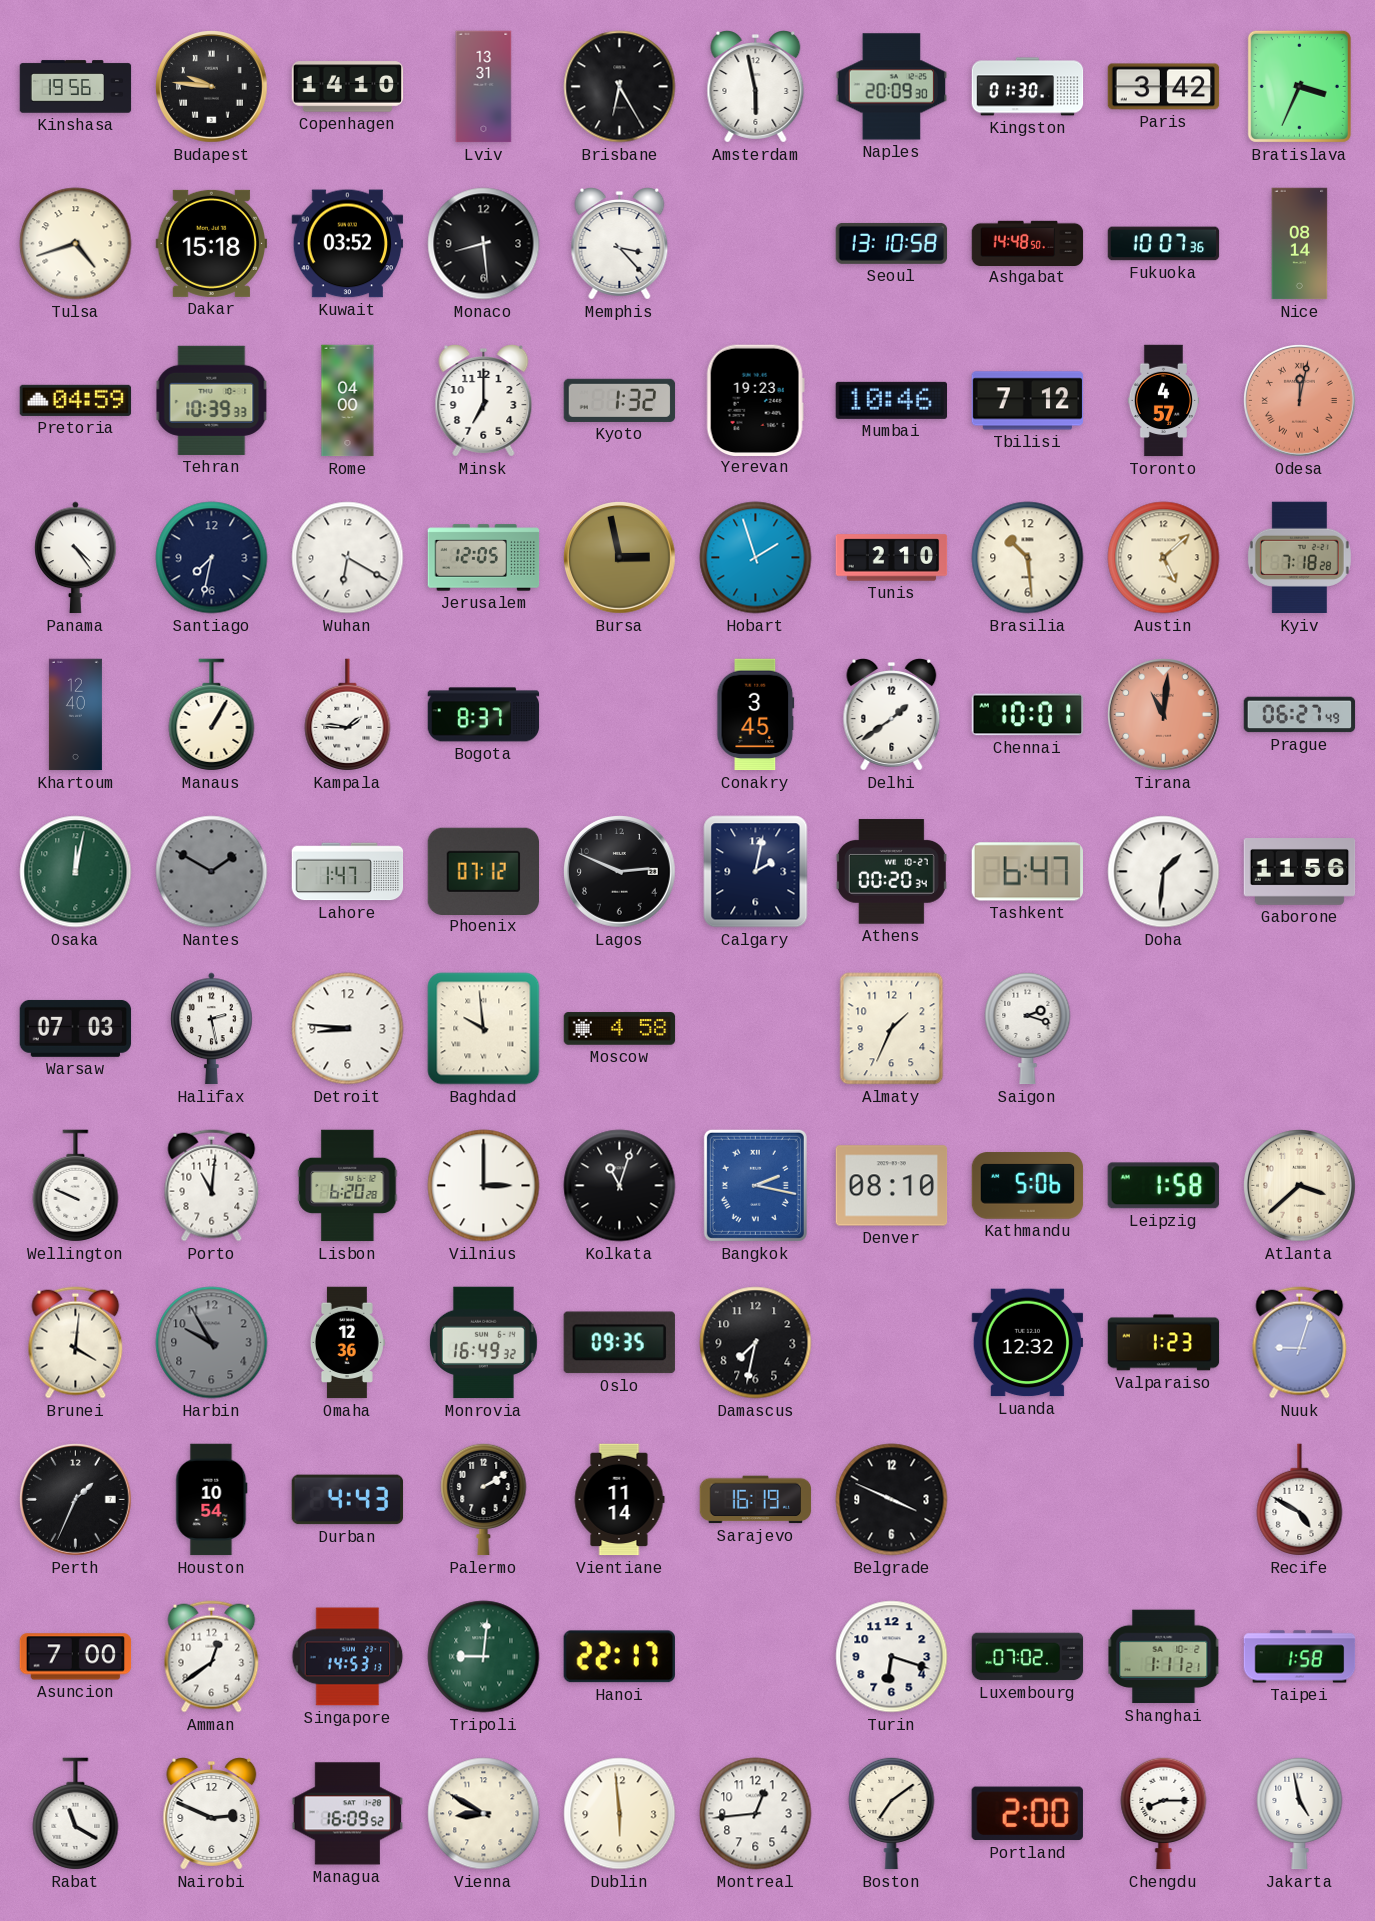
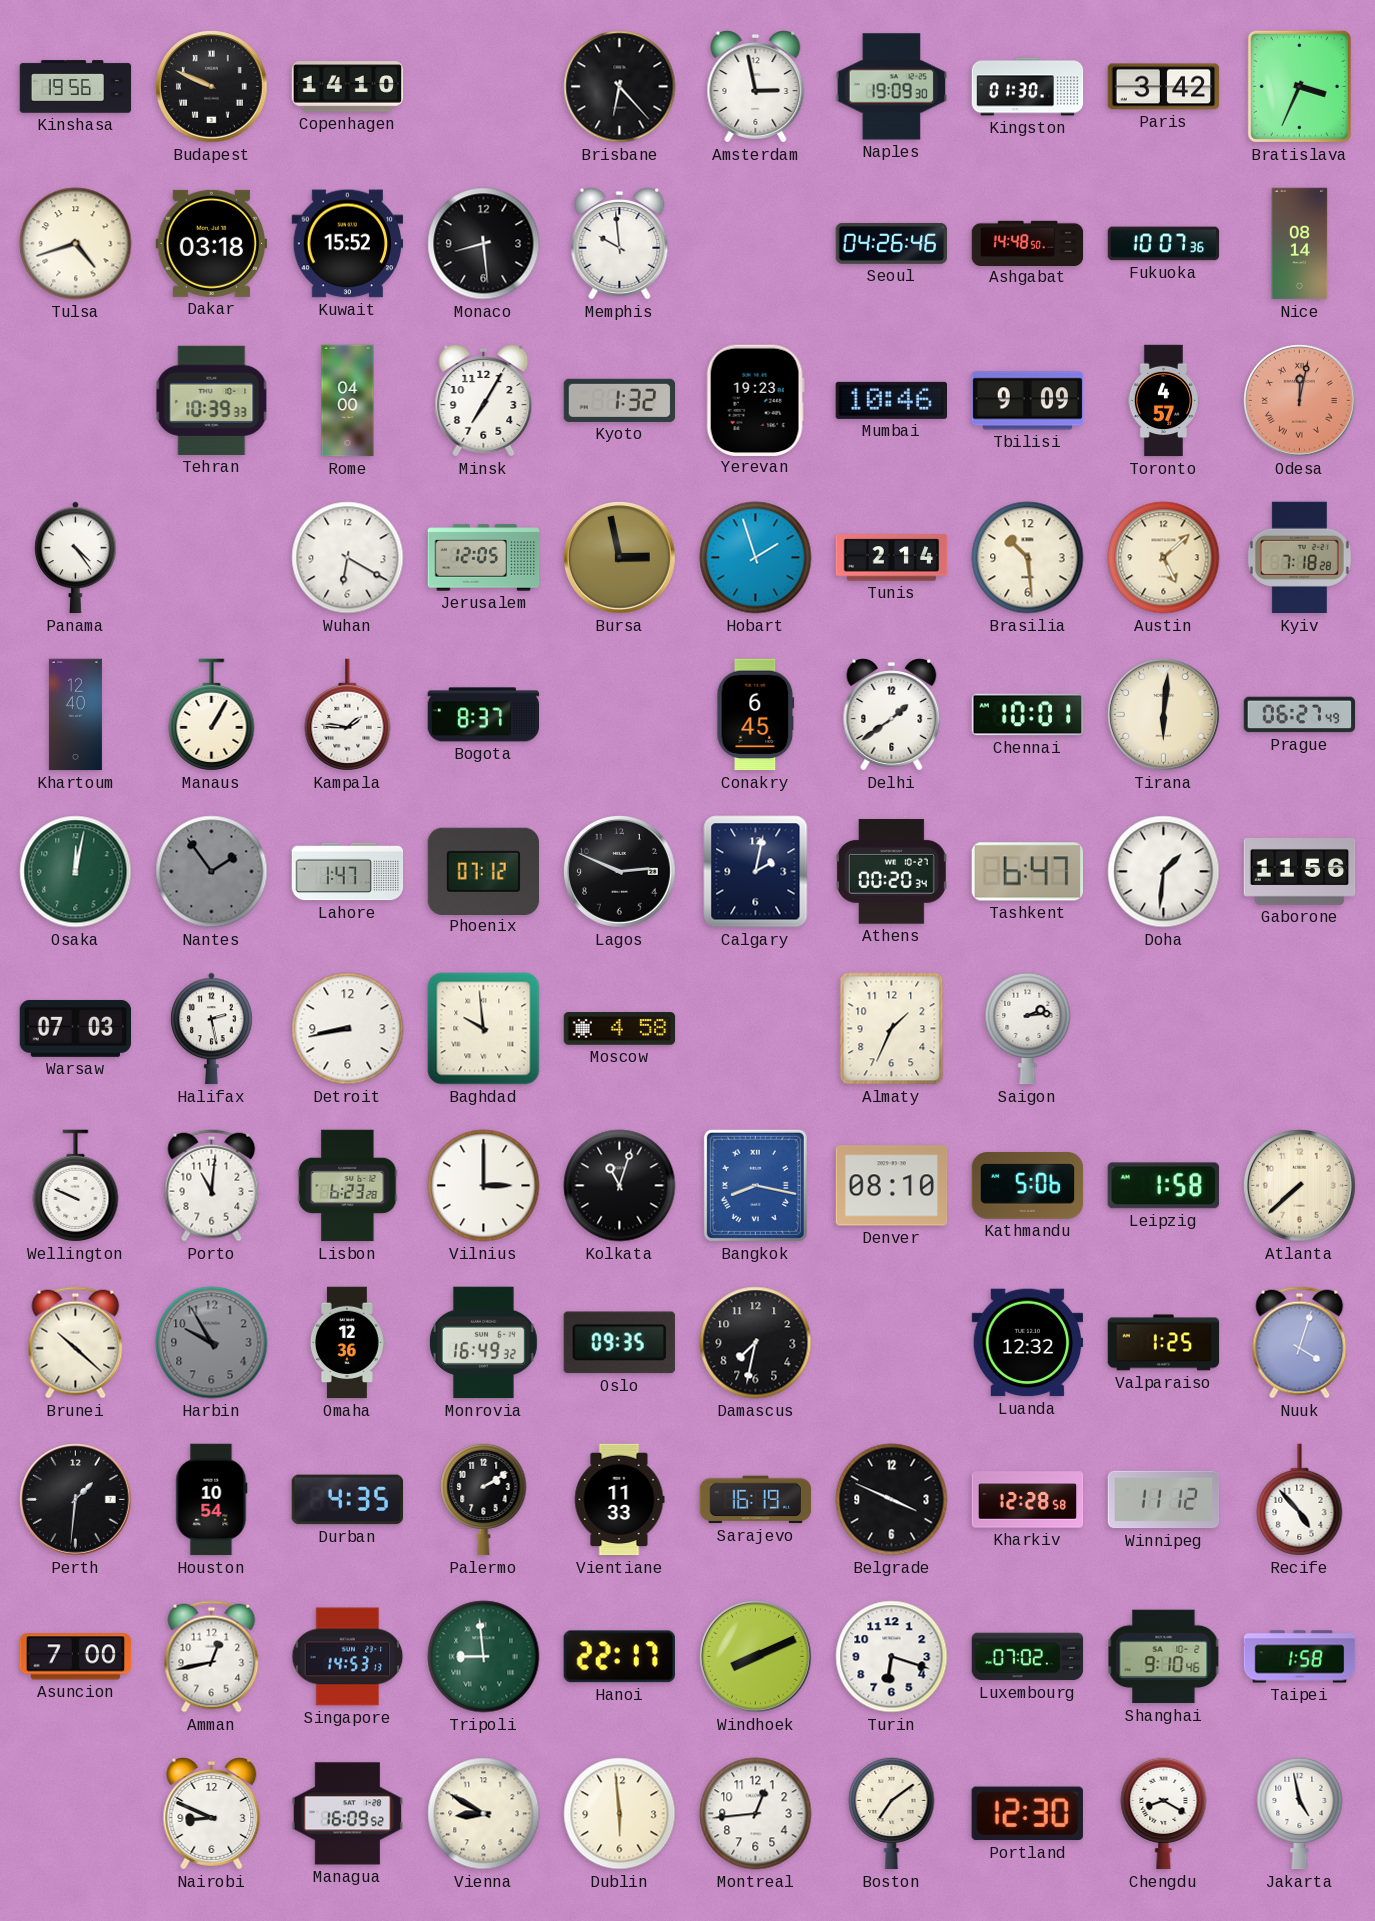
Budapest: 9:46 -> 9:49
Lviv: 13:31 -> none
Brisbane: 6:25 -> 6:23
Amsterdam: 5:58 -> 2:58
Naples: 20:09 -> 19:09
Dakar: 15:18 -> 03:18
Kuwait: 03:52 -> 15:52
Memphis: 3:23 -> 9:59
Seoul: 13:10 -> 04:26
Pretoria: 04:59 -> none
Minsk: 7:00 -> 7:05
Tbilisi: 7:12 -> 9:09
Santiago: 7:32 -> none
Tunis: 2:10 -> 2:14
Conakry: 3:45 -> 6:45
Tirana: 11:01 -> 6:01
Tirana dial: salmon -> cream
Nantes: 1:50 -> 1:54
Detroit: 8:46 -> 8:43
Saigon: 2:18 -> 2:14
Lisbon: 6:20 -> 6:23
Bangkok: 2:17 -> 8:17
Atlanta: 3:38 -> 7:38
Brunei: 4:01 -> 10:22
Valparaiso: 1:23 -> 1:25
Nuuk: 9:03 -> 4:03
Perth: 1:34 -> 1:31
Durban: 4:43 -> 4:35
Vientiane: 11:14 -> 11:33
Kharkiv: none -> 12:28
Winnipeg: none -> 11:12
Recife: 4:50 -> 4:53
Amman: 12:39 -> 12:43
Tripoli: 9:01 -> 8:59
Windhoek: none -> 8:11
Shanghai: 1:11 -> 9:10
Rabat: 11:20 -> none
Nairobi: 2:49 -> 8:49
Portland: 2:00 -> 12:30
Chengdu: 8:15 -> 8:20
